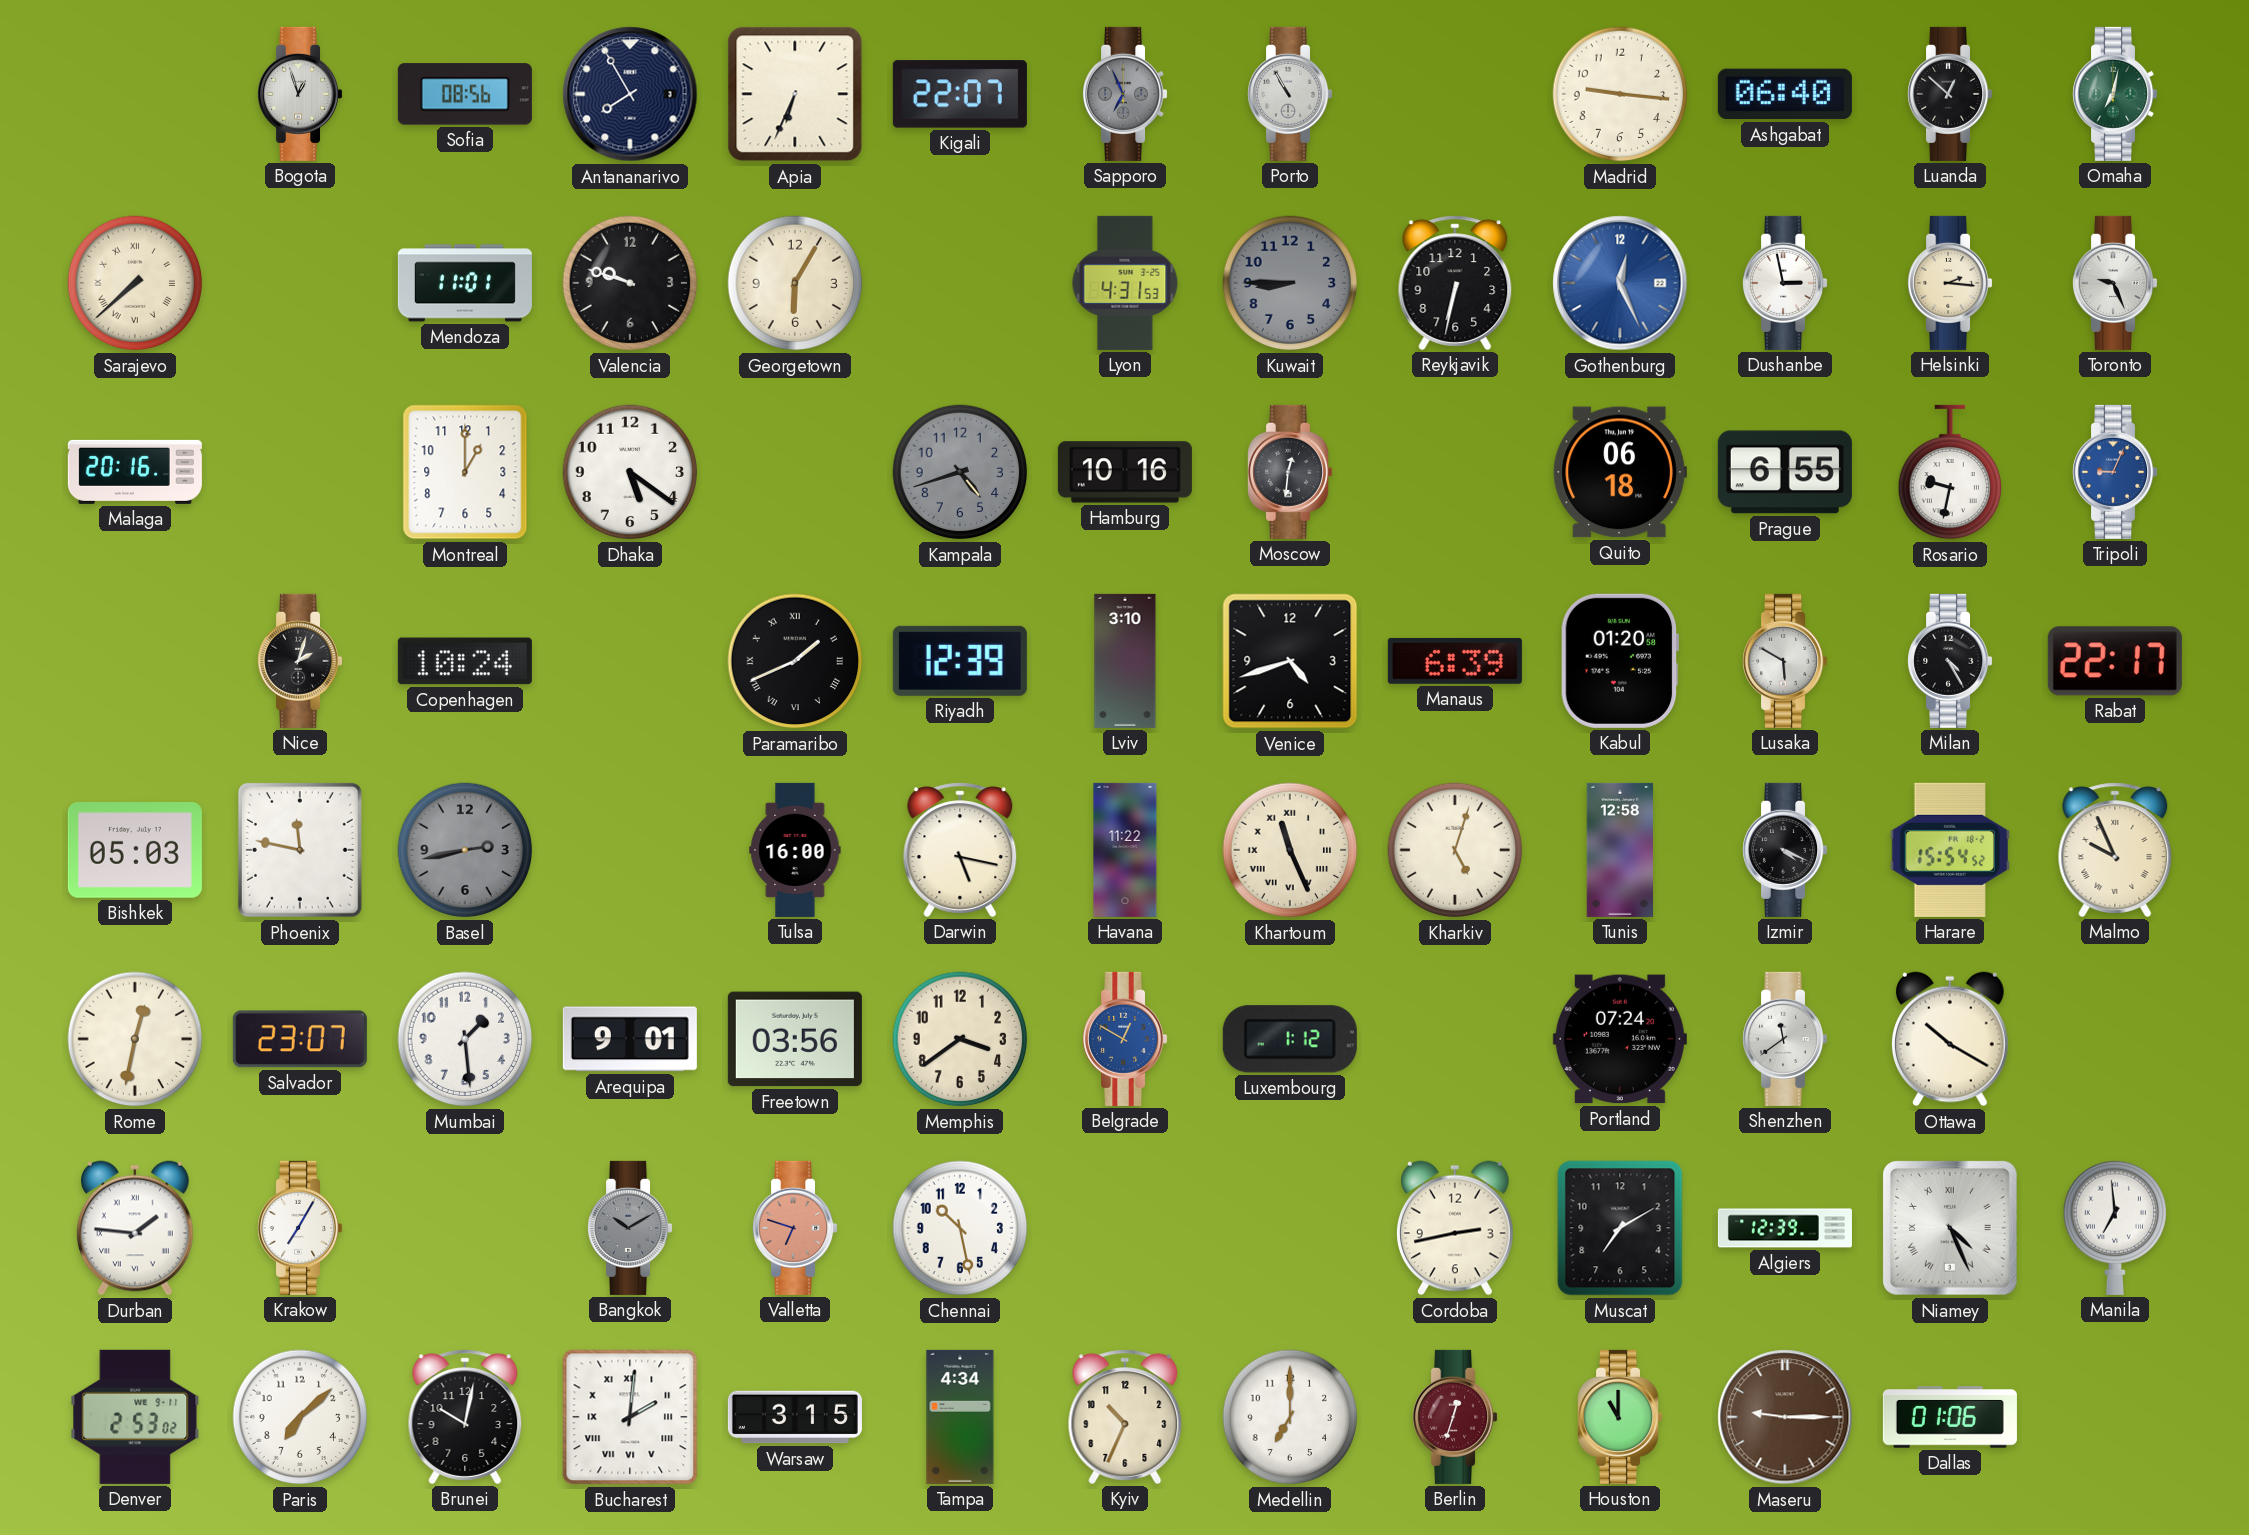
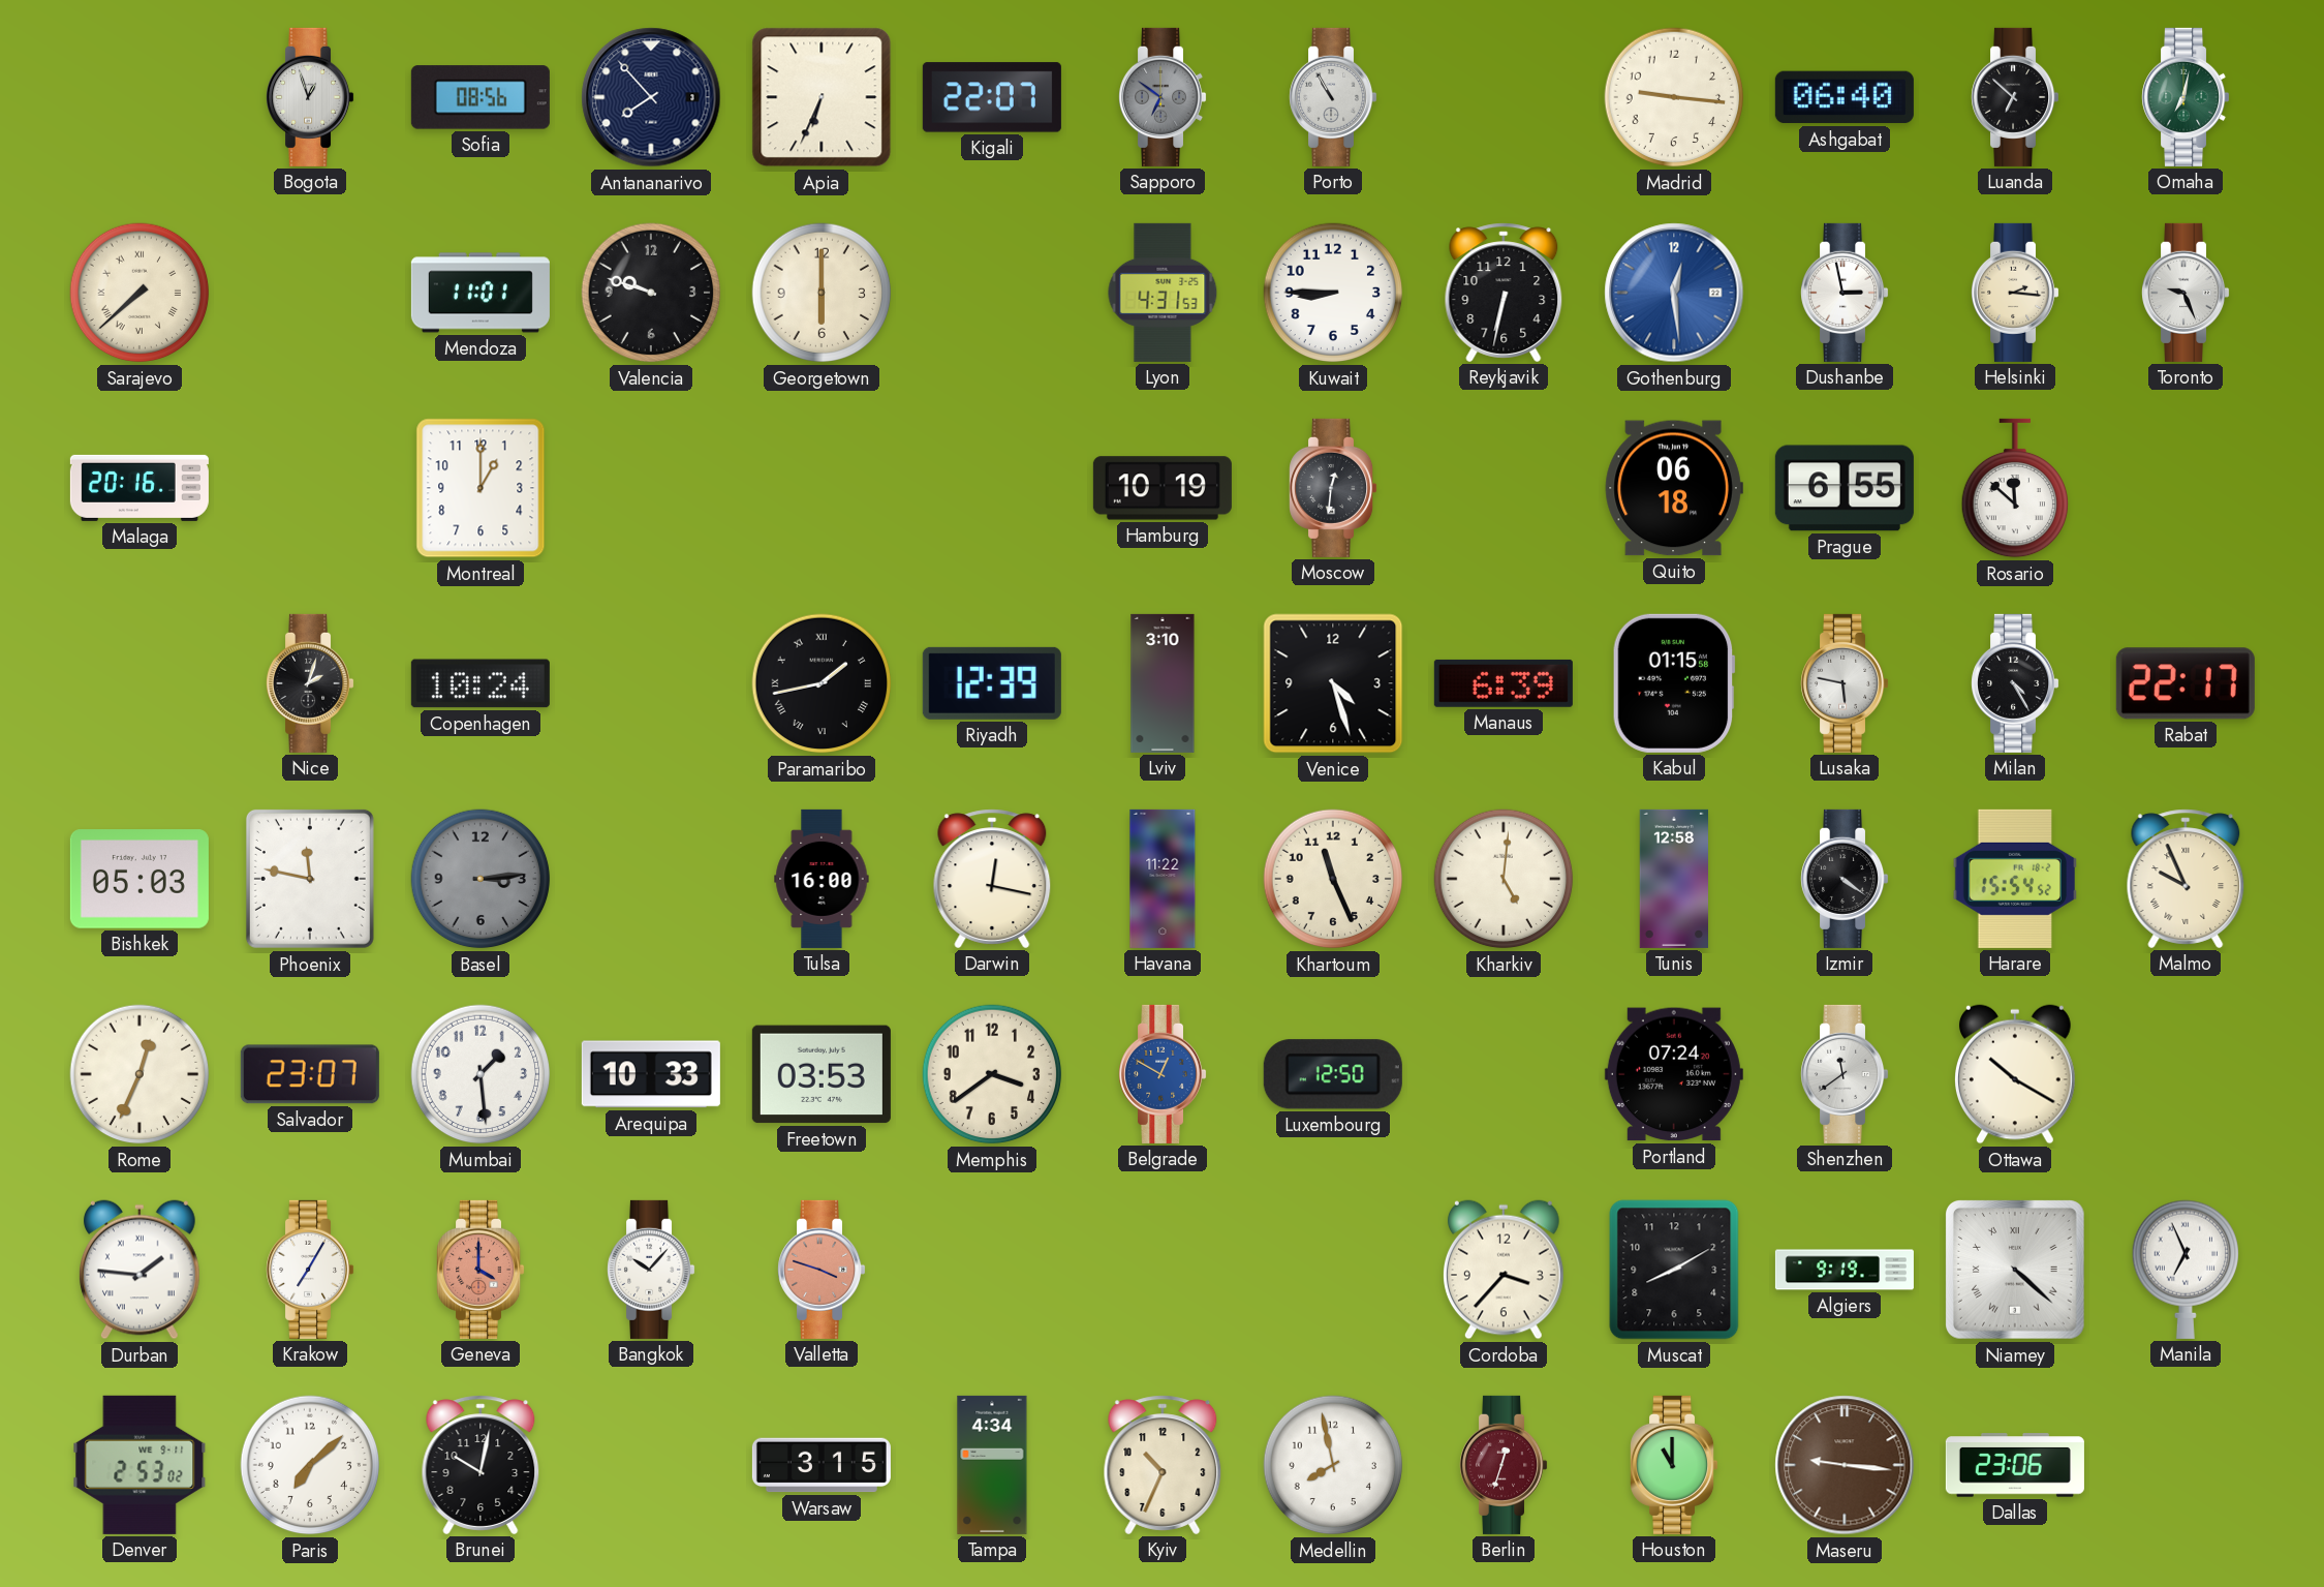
Antananarivo: 7:55 -> 7:53
Sapporo: 6:56 -> 6:51
Luanda: 12:52 -> 6:52
Georgetown: 6:05 -> 6:00
Kuwait dial: grey -> white
Gothenburg: 12:26 -> 12:29
Dhaka: 5:21 -> none
Kampala: 4:42 -> none
Hamburg: 10:16 -> 10:19
Rosario: 9:32 -> 11:52
Tripoli: 9:04 -> none
Paramaribo: 1:41 -> 1:43
Venice: 4:42 -> 4:27
Kabul: 01:20 -> 01:15
Lusaka: 5:50 -> 5:47
Basel: 2:43 -> 3:14
Darwin: 5:17 -> 12:17
Khartoum numerals: Roman -> Arabic
Kharkiv: 5:03 -> 5:01
Izmir: 4:19 -> 4:21
Rome: 12:32 -> 12:34
Arequipa: 9:01 -> 10:33
Freetown: 03:56 -> 03:53
Luxembourg: 1:12 -> 12:50
Geneva: none -> 4:00
Bangkok: 10:10 -> 10:07
Bangkok dial: grey -> white
Valletta: 6:48 -> 3:48
Chennai: 10:28 -> none
Cordoba: 2:43 -> 3:37
Muscat: 7:10 -> 8:10
Algiers: 12:39 -> 9:19
Niamey: 4:26 -> 4:22
Manila: 6:59 -> 6:56
Bucharest: 2:01 -> none
Medellin: 7:00 -> 7:58
Maseru: 9:15 -> 9:16
Dallas: 01:06 -> 23:06
